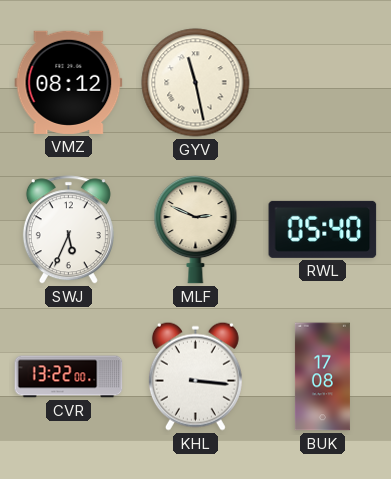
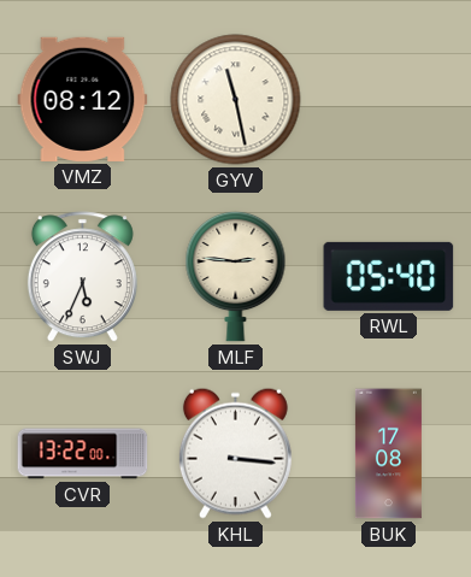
MLF: 2:49 -> 2:46
